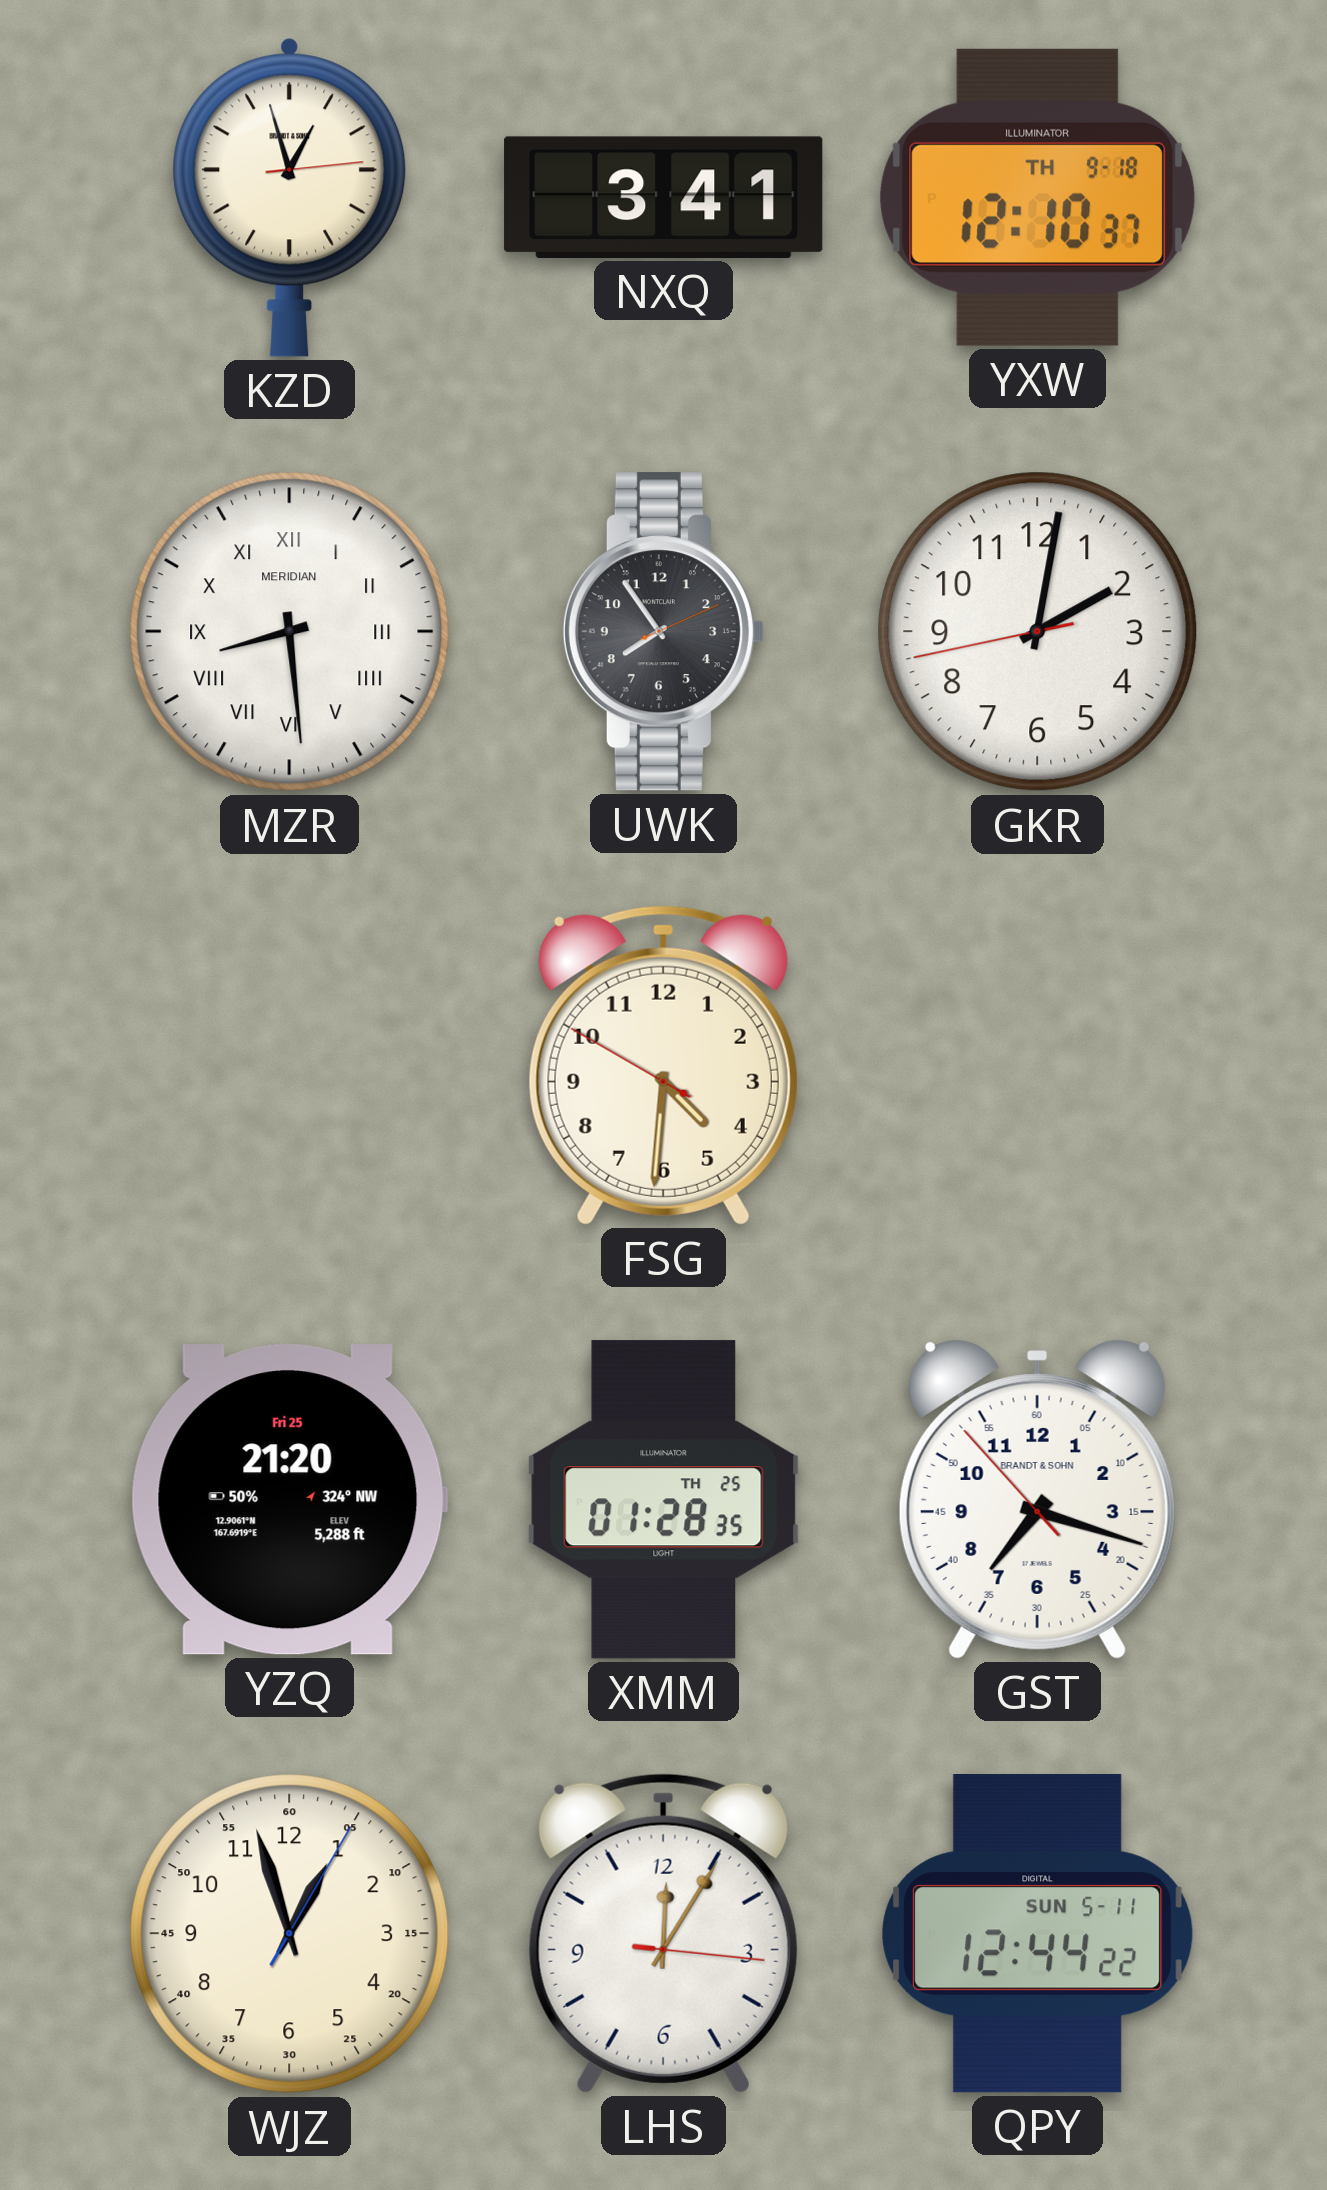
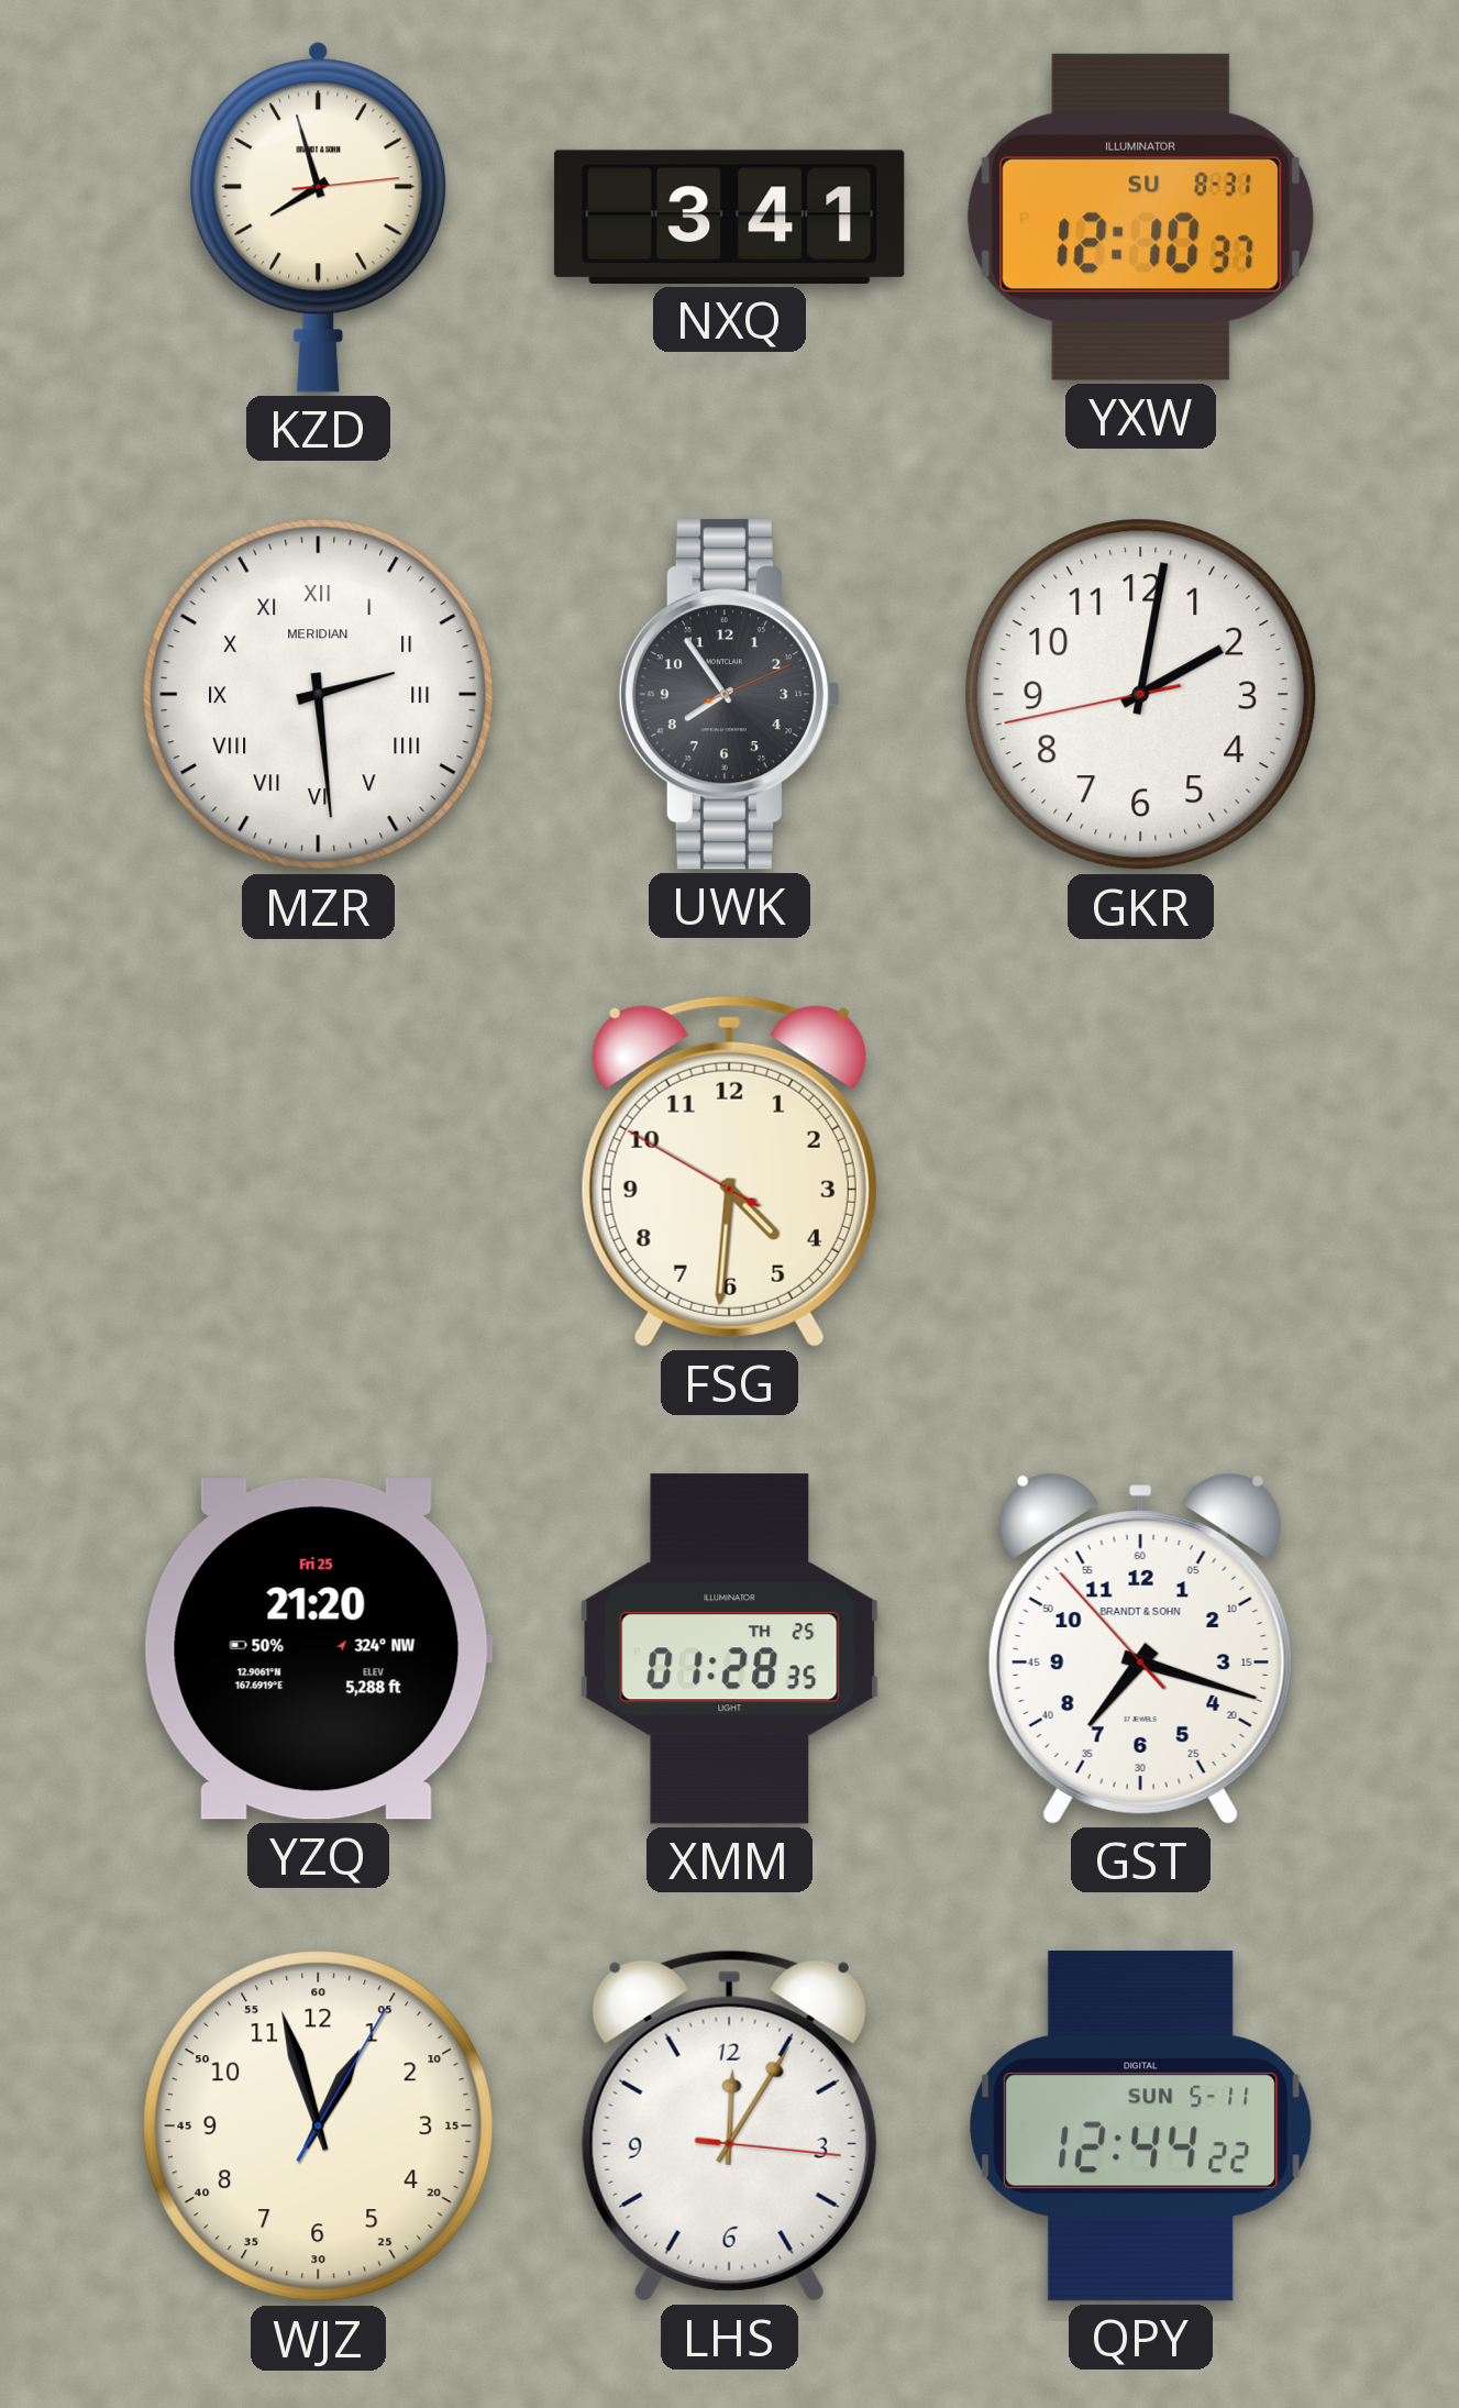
KZD: 12:57 -> 7:57
YXW date: TH 9-18 -> SU 8-31
MZR: 8:29 -> 2:29
